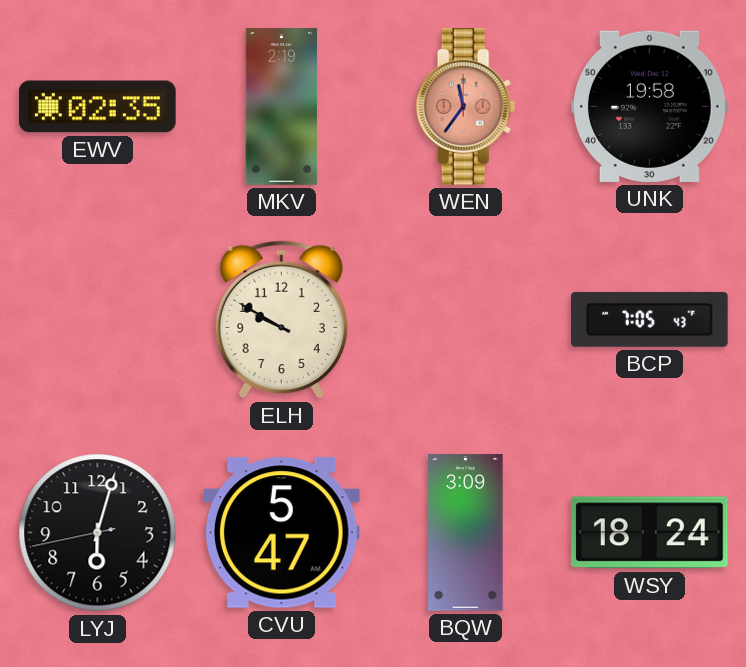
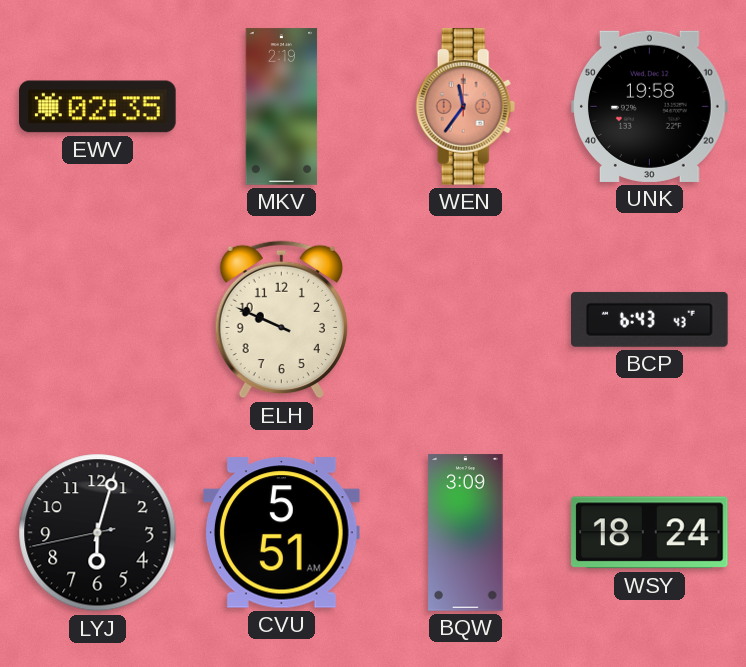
ELH: 9:50 -> 9:49
BCP: 7:05 -> 6:43
CVU: 5:47 -> 5:51
